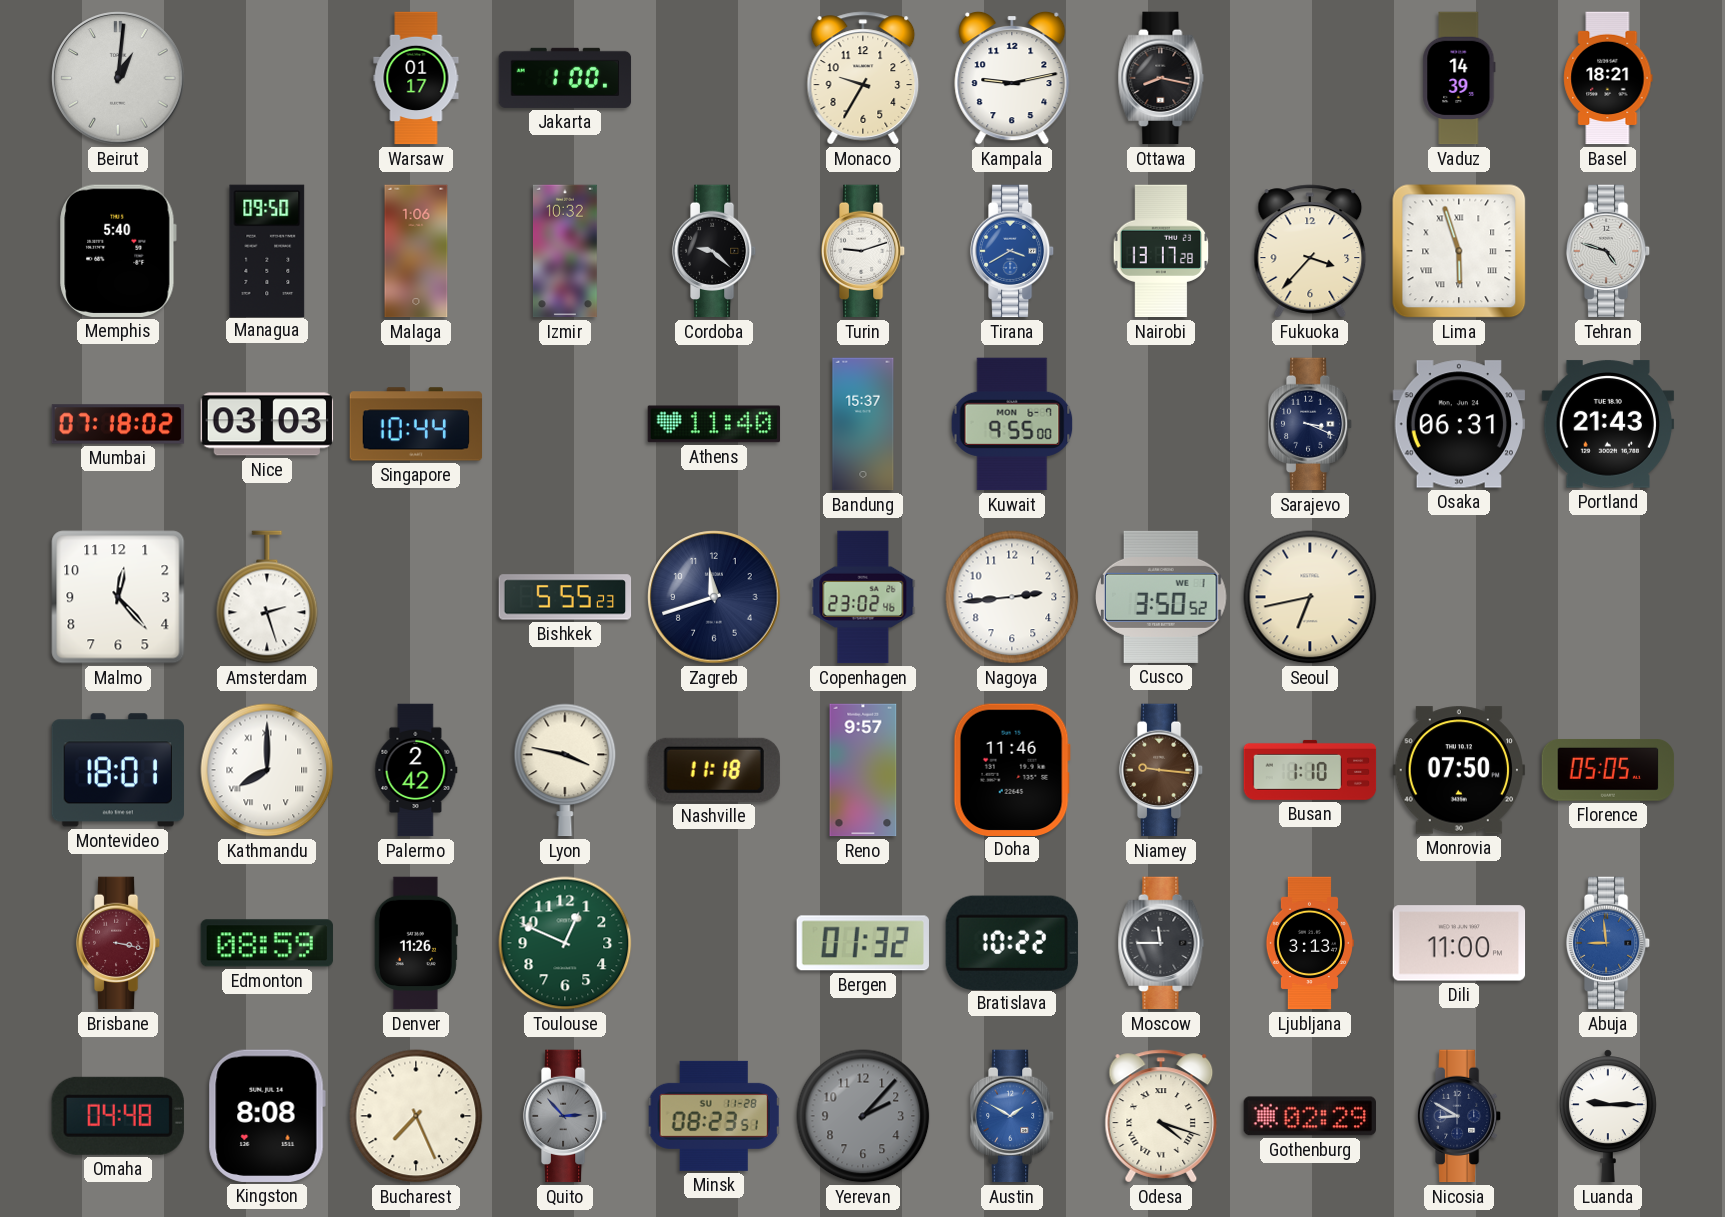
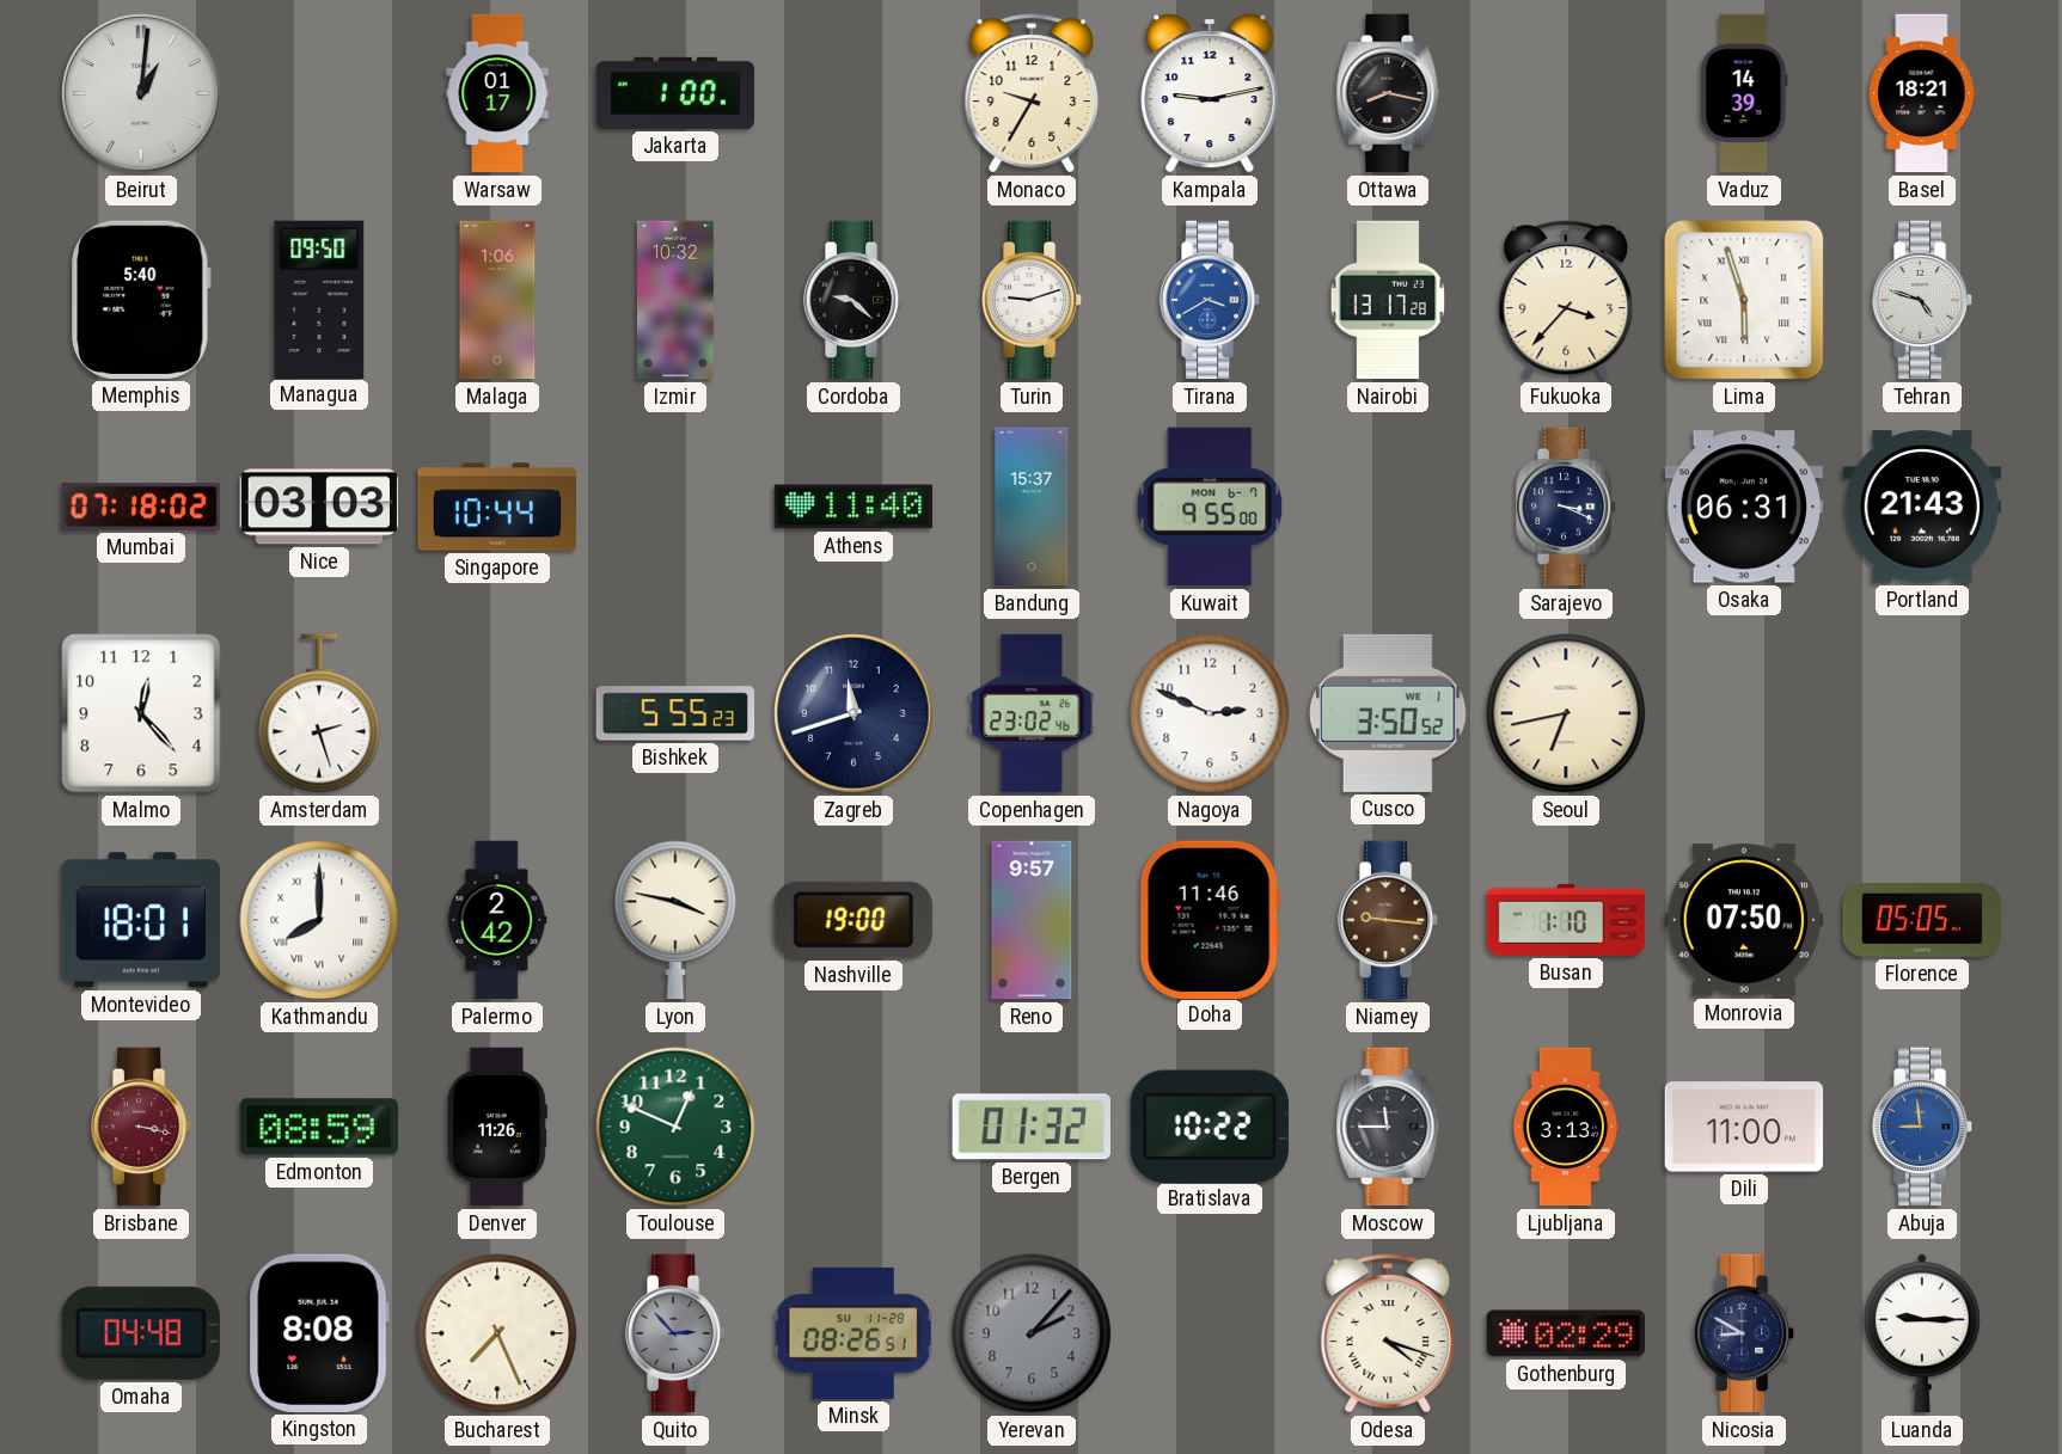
Nagoya: 2:44 -> 2:49
Nashville: 11:18 -> 19:00
Minsk: 08:23 -> 08:26
Austin: 1:50 -> none
